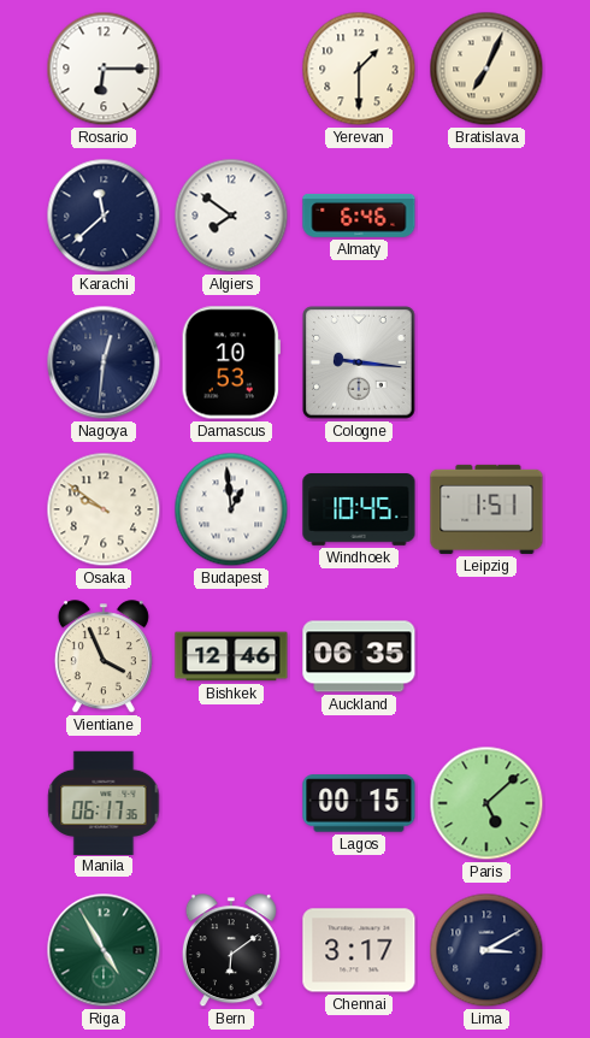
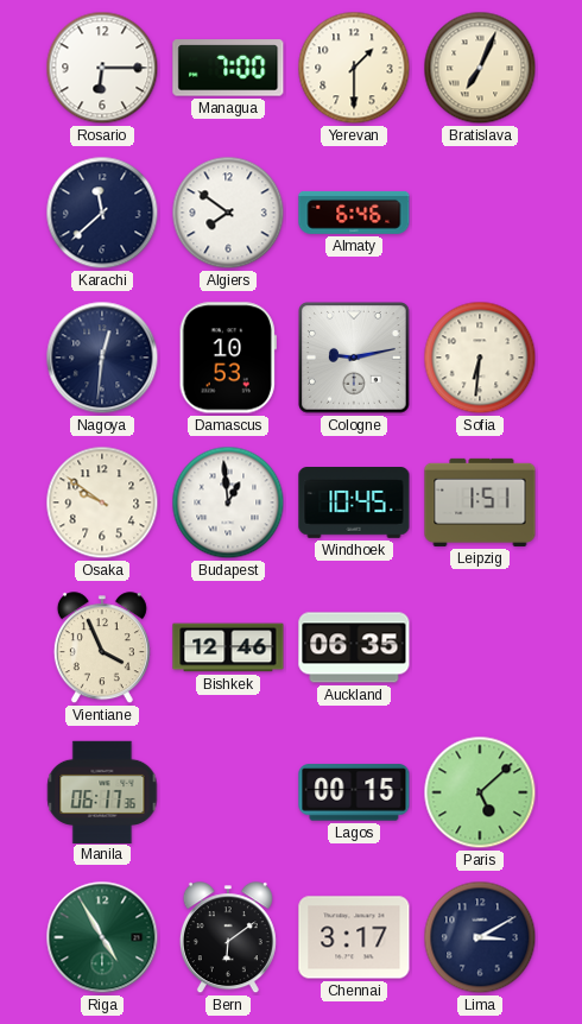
Managua: none -> 7:00
Cologne: 9:16 -> 9:13
Sofia: none -> 6:31
